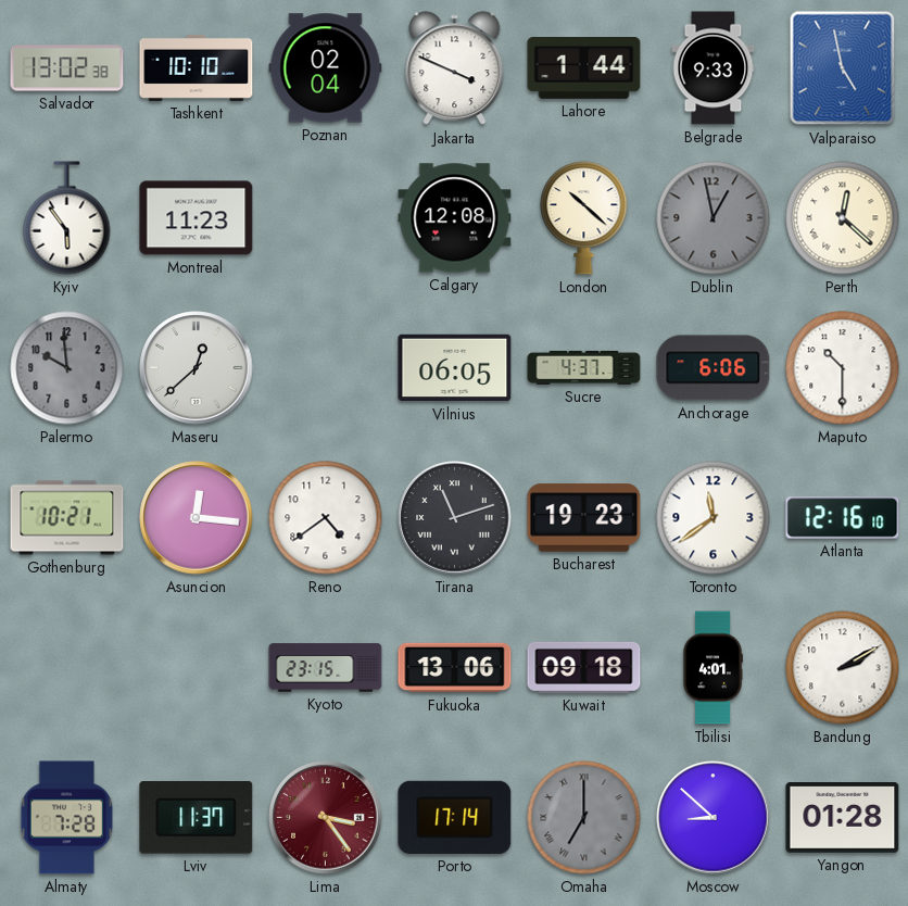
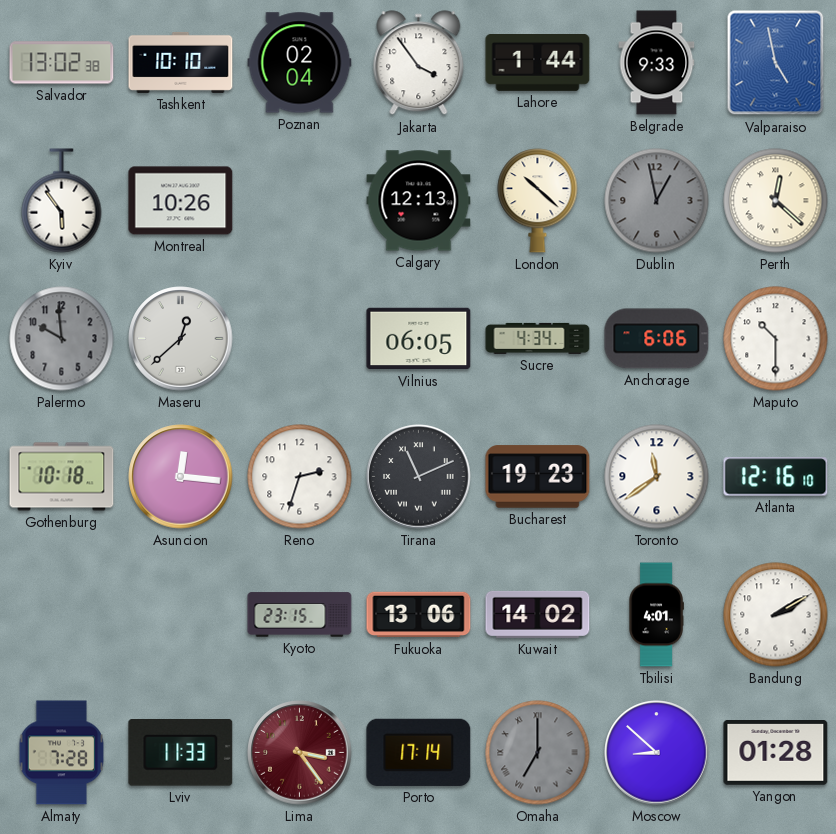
Jakarta: 3:49 -> 3:54
Montreal: 11:23 -> 10:26
Calgary: 12:08 -> 12:13
Sucre: 4:37 -> 4:34
Gothenburg: 10:21 -> 10:18
Reno: 4:39 -> 2:33
Tirana: 11:12 -> 11:11
Kuwait: 09:18 -> 14:02
Lviv: 11:37 -> 11:33
